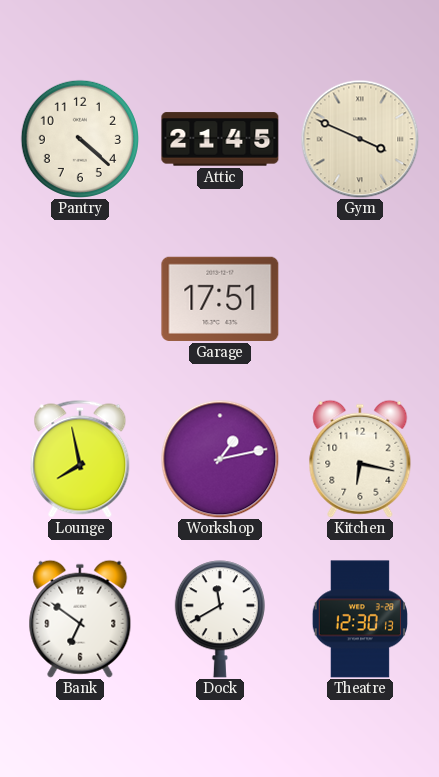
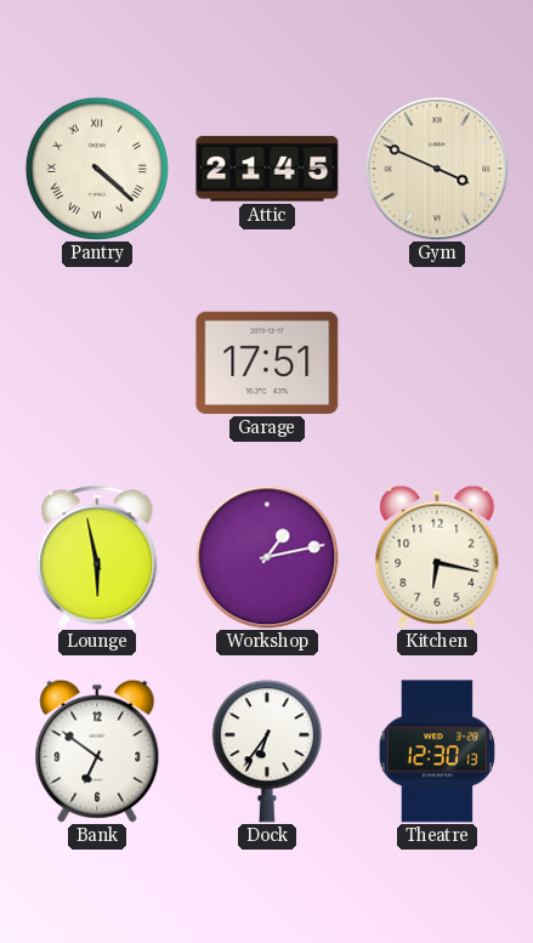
Pantry numerals: Arabic -> Roman
Lounge: 7:58 -> 5:58
Dock: 11:40 -> 6:36
